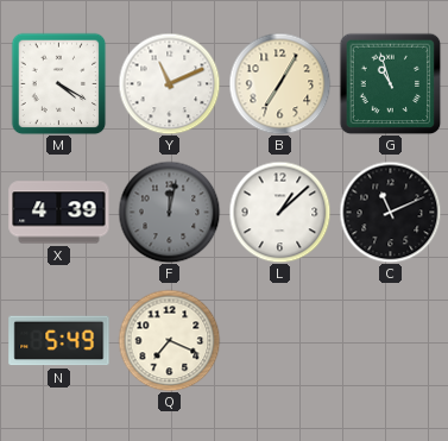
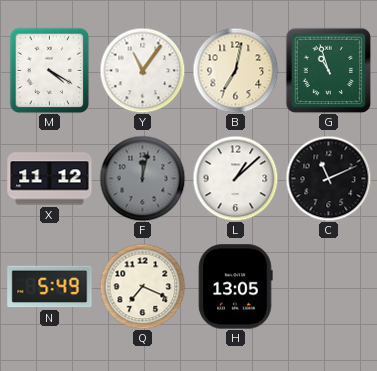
Y: 11:11 -> 11:06
B: 7:05 -> 7:02
X: 4:39 -> 11:12
H: none -> 13:05
